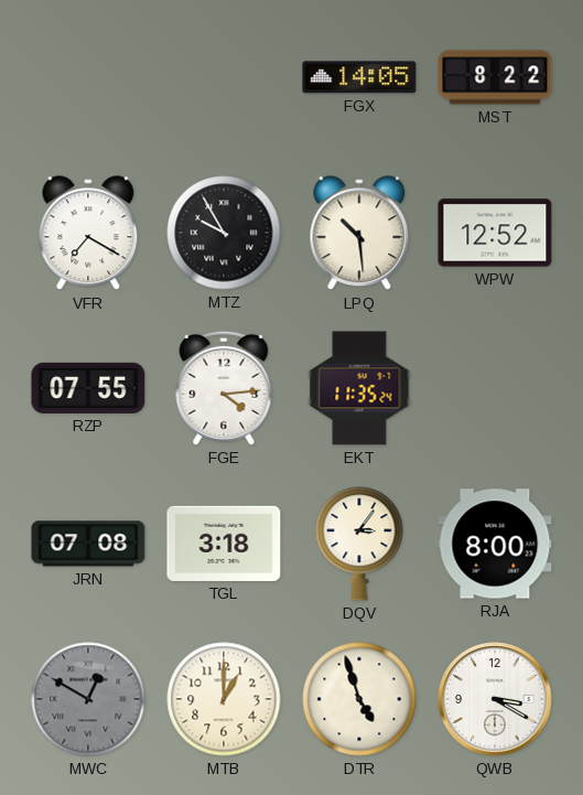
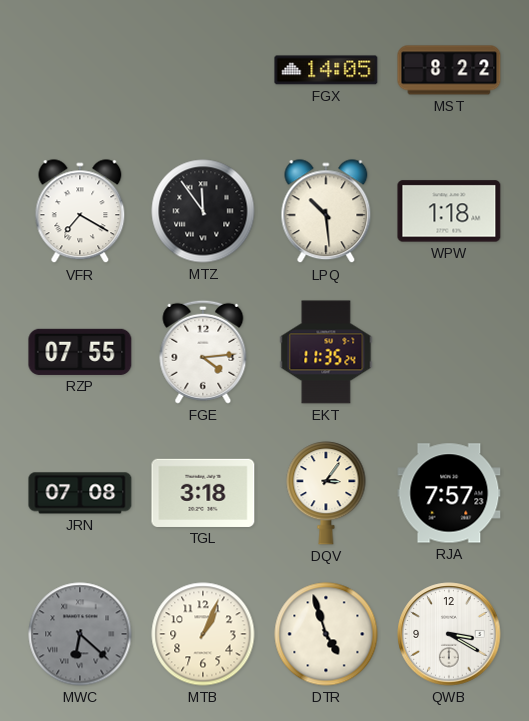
MTZ: 9:55 -> 11:54
WPW: 12:52 -> 1:18
RJA: 8:00 -> 7:57
MWC: 12:50 -> 6:22
MTB: 1:00 -> 1:04
